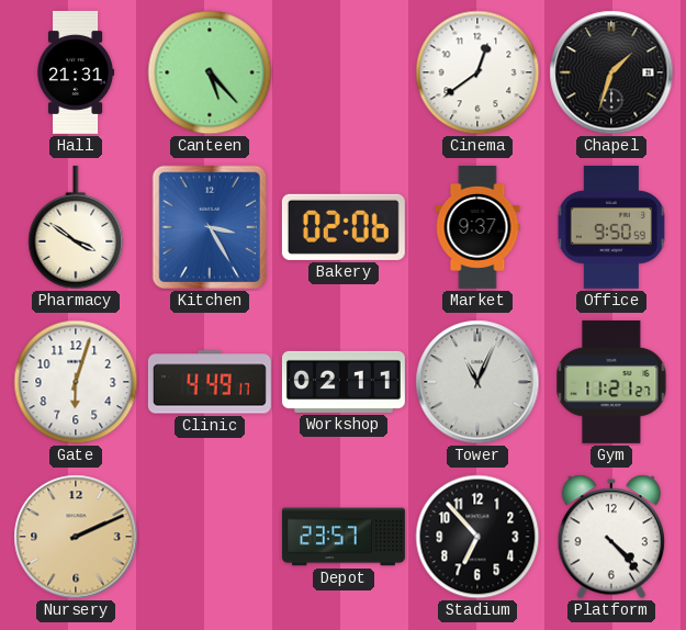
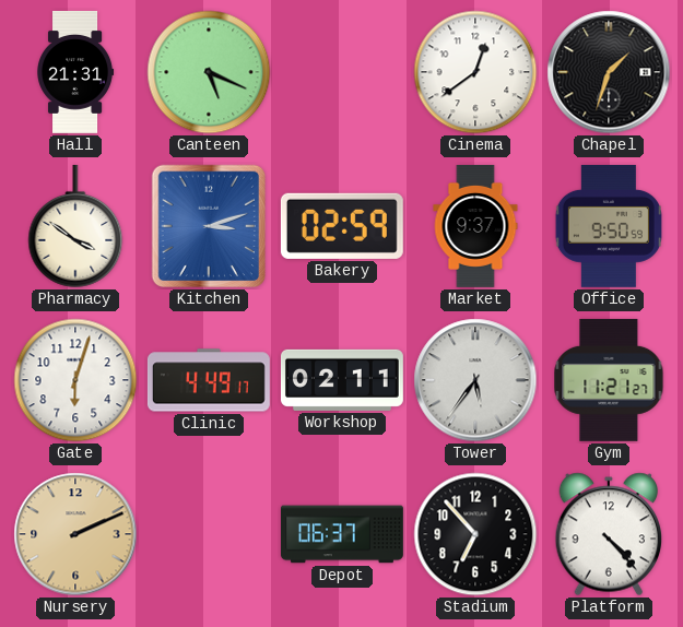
Canteen: 5:23 -> 5:19
Kitchen: 3:25 -> 3:12
Bakery: 02:06 -> 02:59
Tower: 11:04 -> 5:36
Depot: 23:57 -> 06:37
